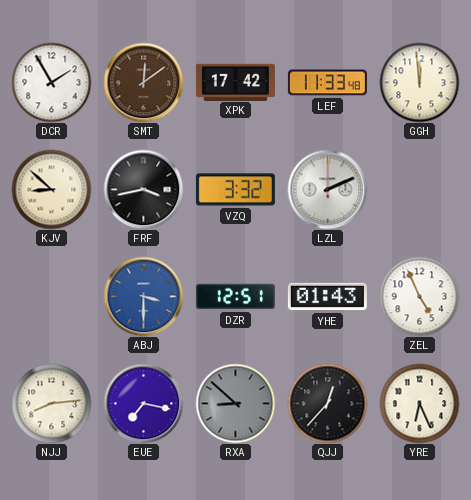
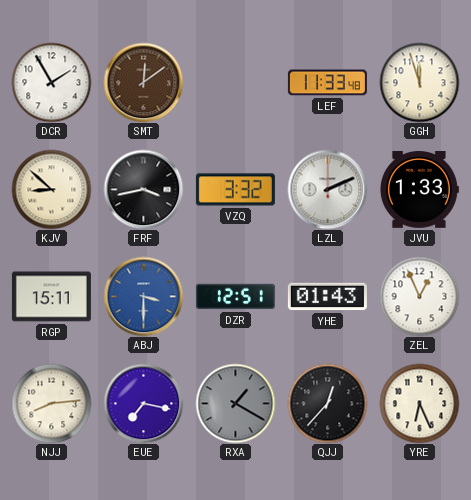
XPK: 17:42 -> none
GGH: 11:59 -> 11:57
JVU: none -> 1:33
RGP: none -> 15:11
ZEL: 4:56 -> 12:56
RXA: 8:52 -> 1:20
